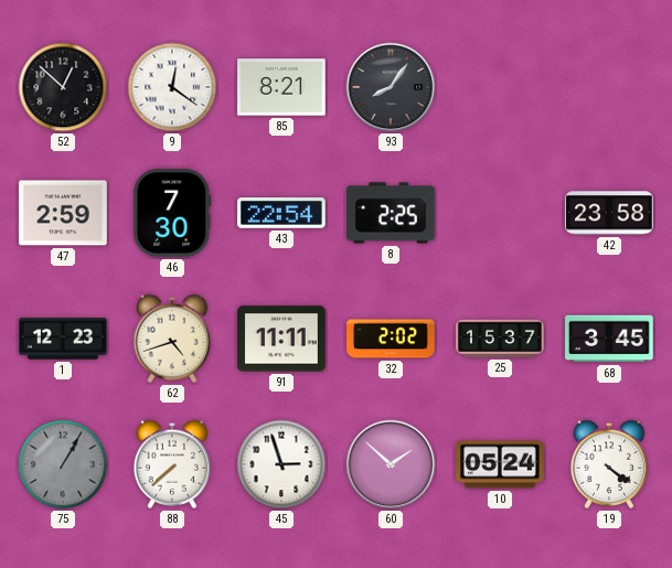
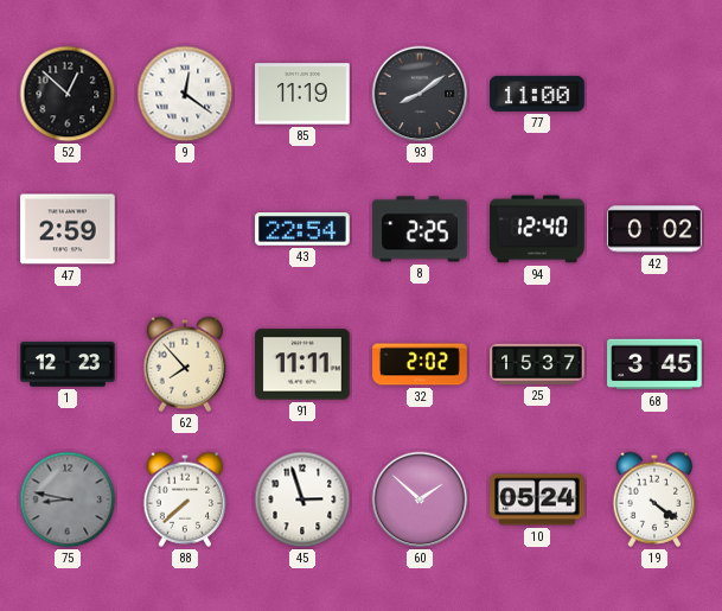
85: 8:21 -> 11:19
93: 8:06 -> 8:09
77: none -> 11:00
46: 7:30 -> none
94: none -> 12:40
42: 23:58 -> 0:02
62: 4:42 -> 7:53
75: 1:05 -> 8:47
